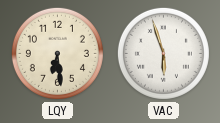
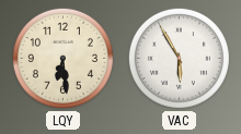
VAC: 5:57 -> 5:55
